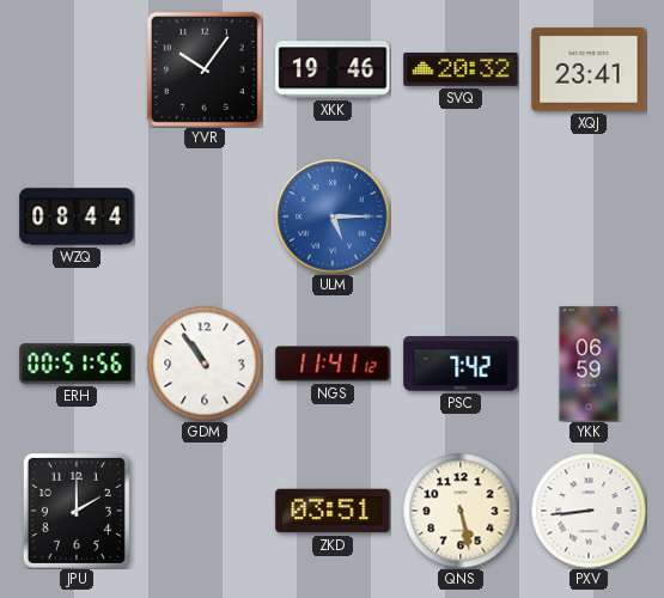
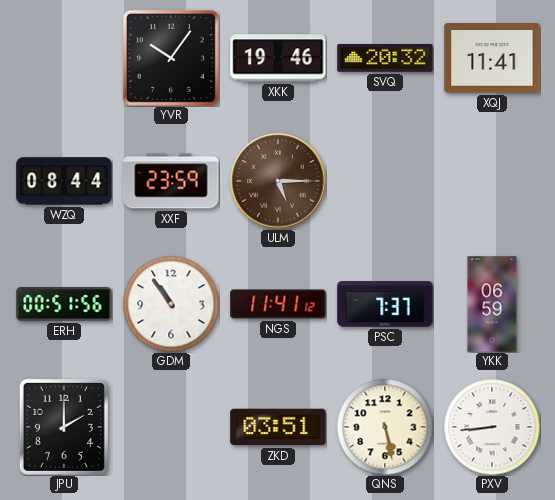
XQJ: 23:41 -> 11:41
XXF: none -> 23:59
ULM dial: blue -> brown
PSC: 7:42 -> 7:37
